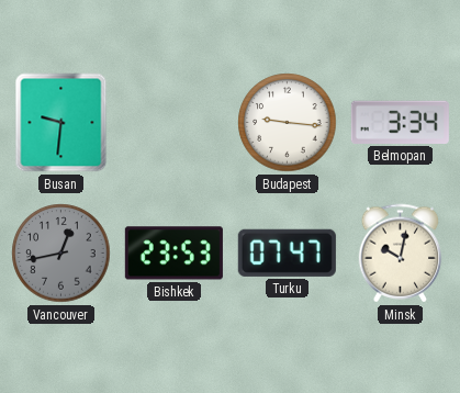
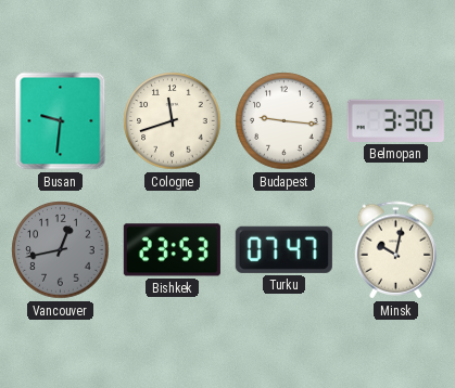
Cologne: none -> 11:42
Belmopan: 3:34 -> 3:30
